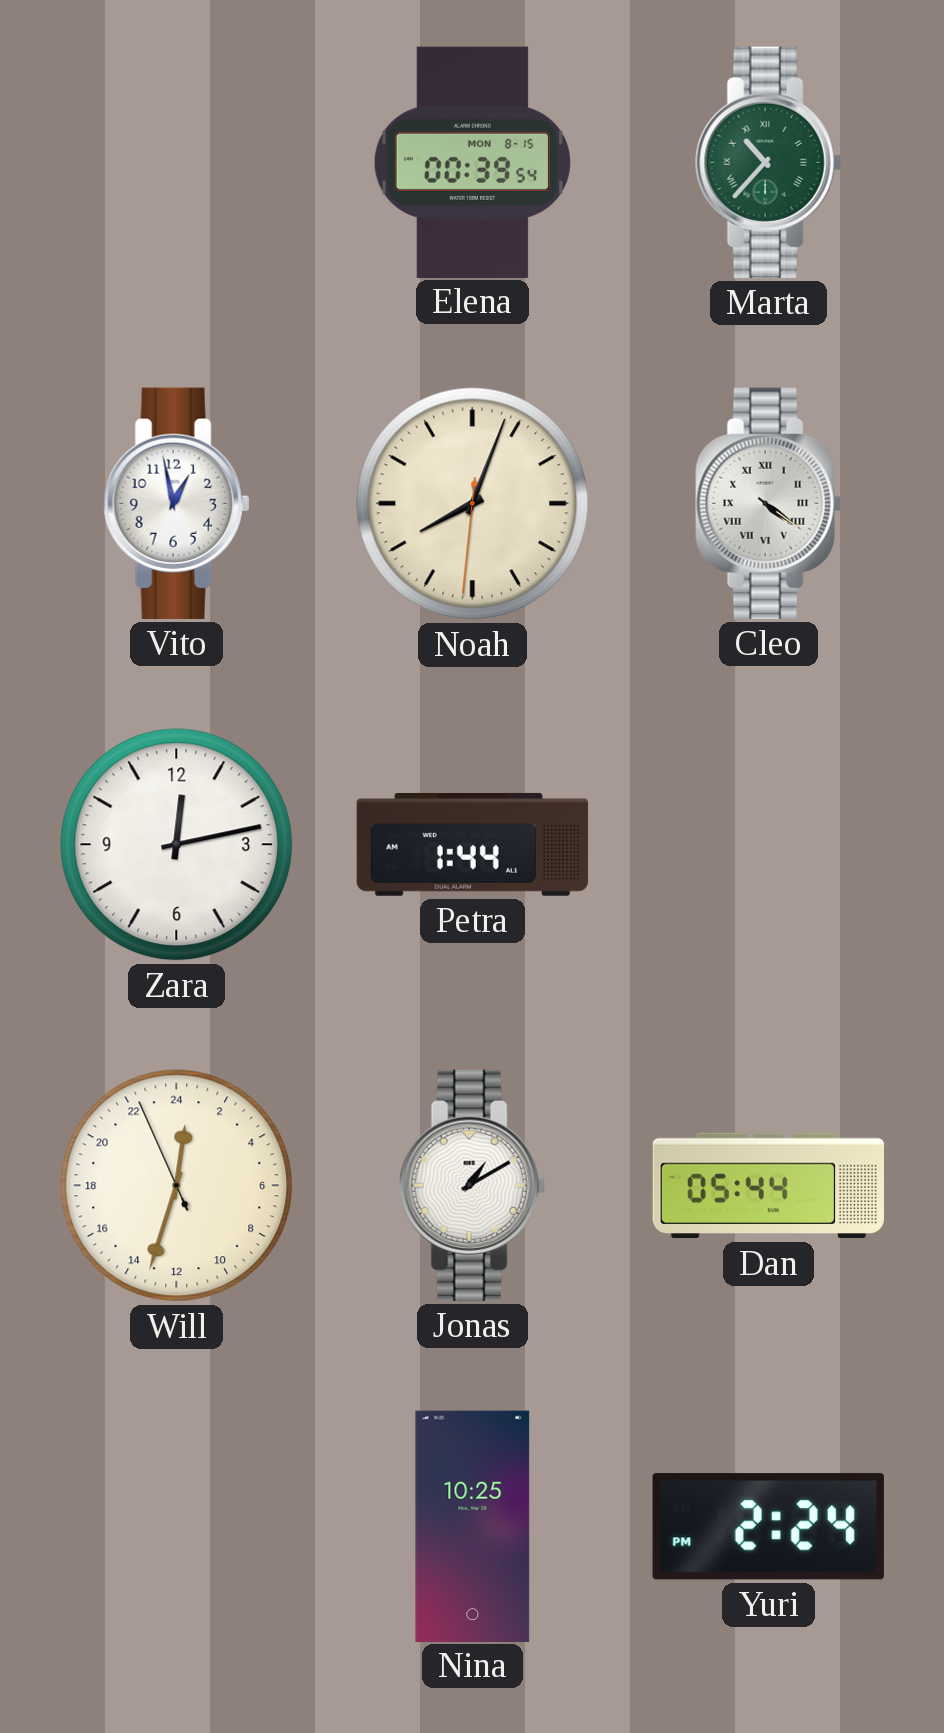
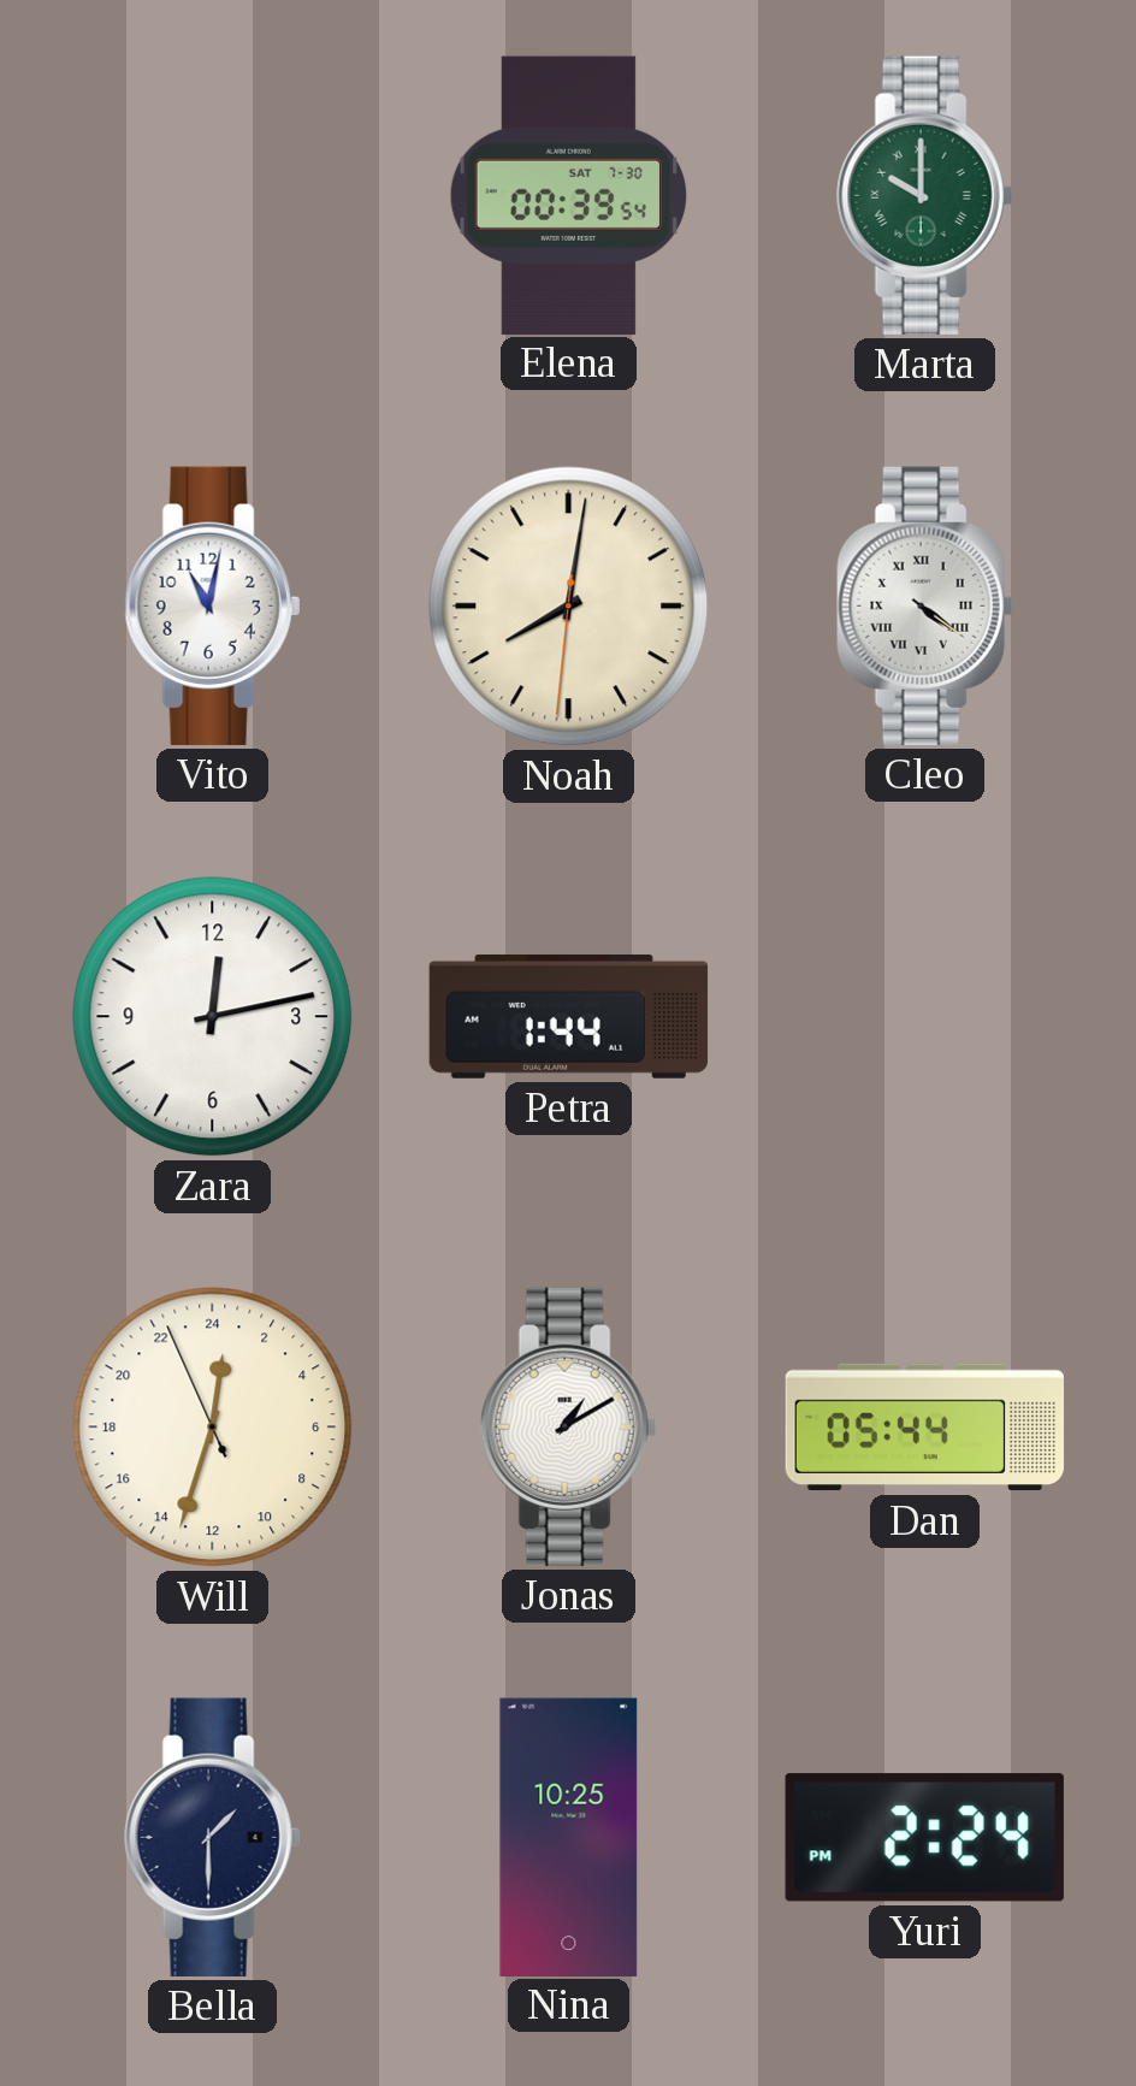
Elena date: MON 8-15 -> SAT 7-30
Marta: 10:37 -> 10:00
Vito: 12:58 -> 11:02
Noah: 8:03 -> 8:01
Bella: none -> 1:30
